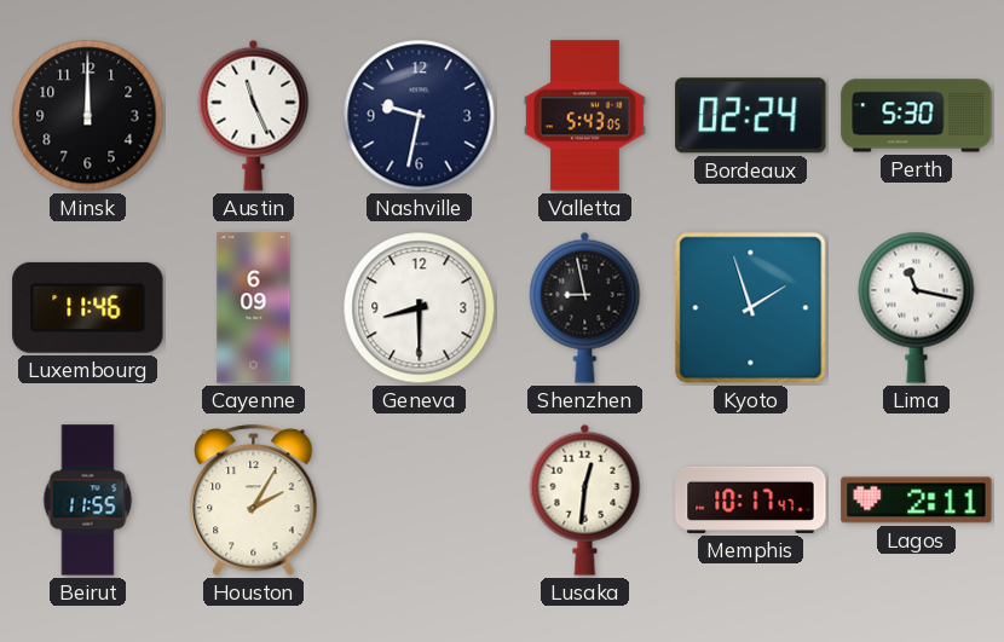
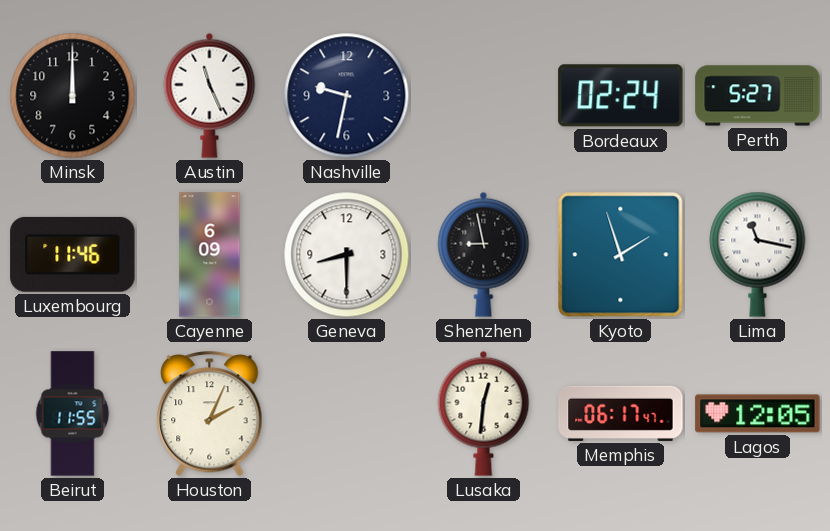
Valletta: 5:43 -> none
Perth: 5:30 -> 5:27
Houston: 2:05 -> 2:04
Memphis: 10:17 -> 06:17
Lagos: 2:11 -> 12:05
